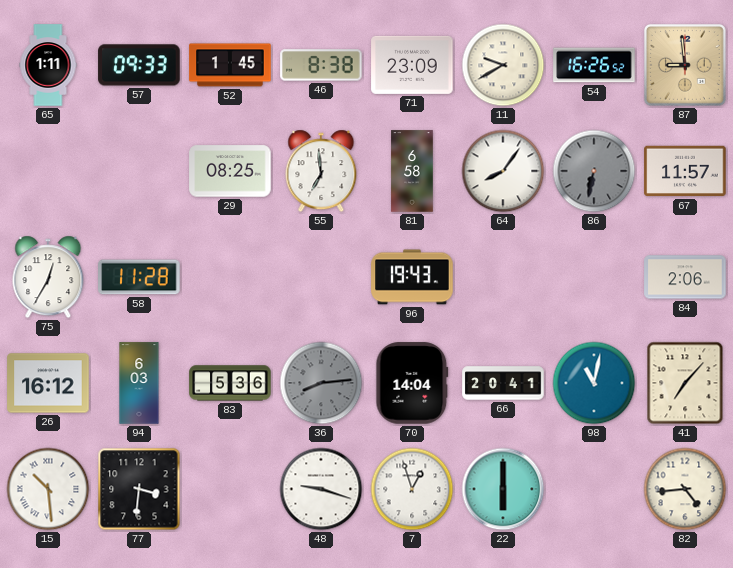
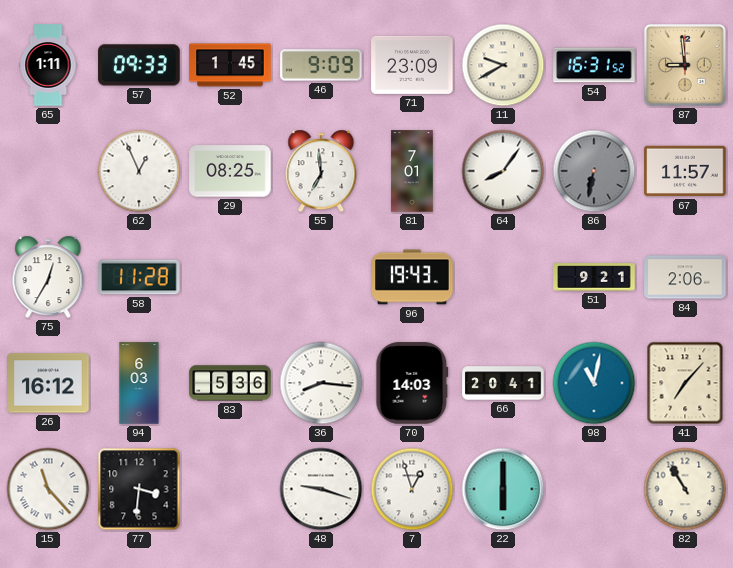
46: 8:38 -> 9:09
54: 16:26 -> 16:31
62: none -> 12:56
81: 6:58 -> 7:01
51: none -> 9:21
36: 8:14 -> 8:16
36 dial: grey -> white
70: 14:04 -> 14:03
15: 10:29 -> 11:23
82: 4:44 -> 10:55
